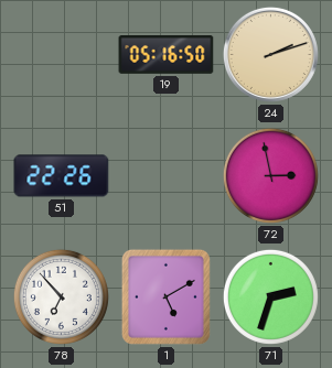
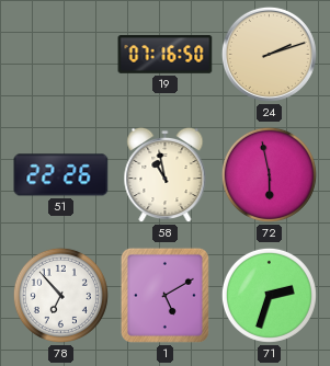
19: 05:16 -> 07:16
58: none -> 10:58
72: 2:58 -> 5:58
